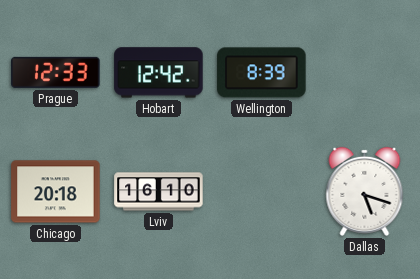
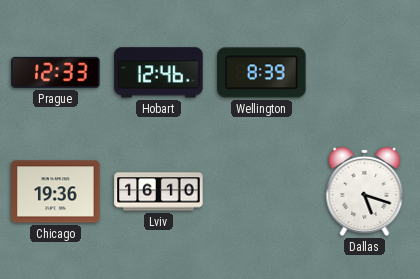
Hobart: 12:42 -> 12:46
Chicago: 20:18 -> 19:36
